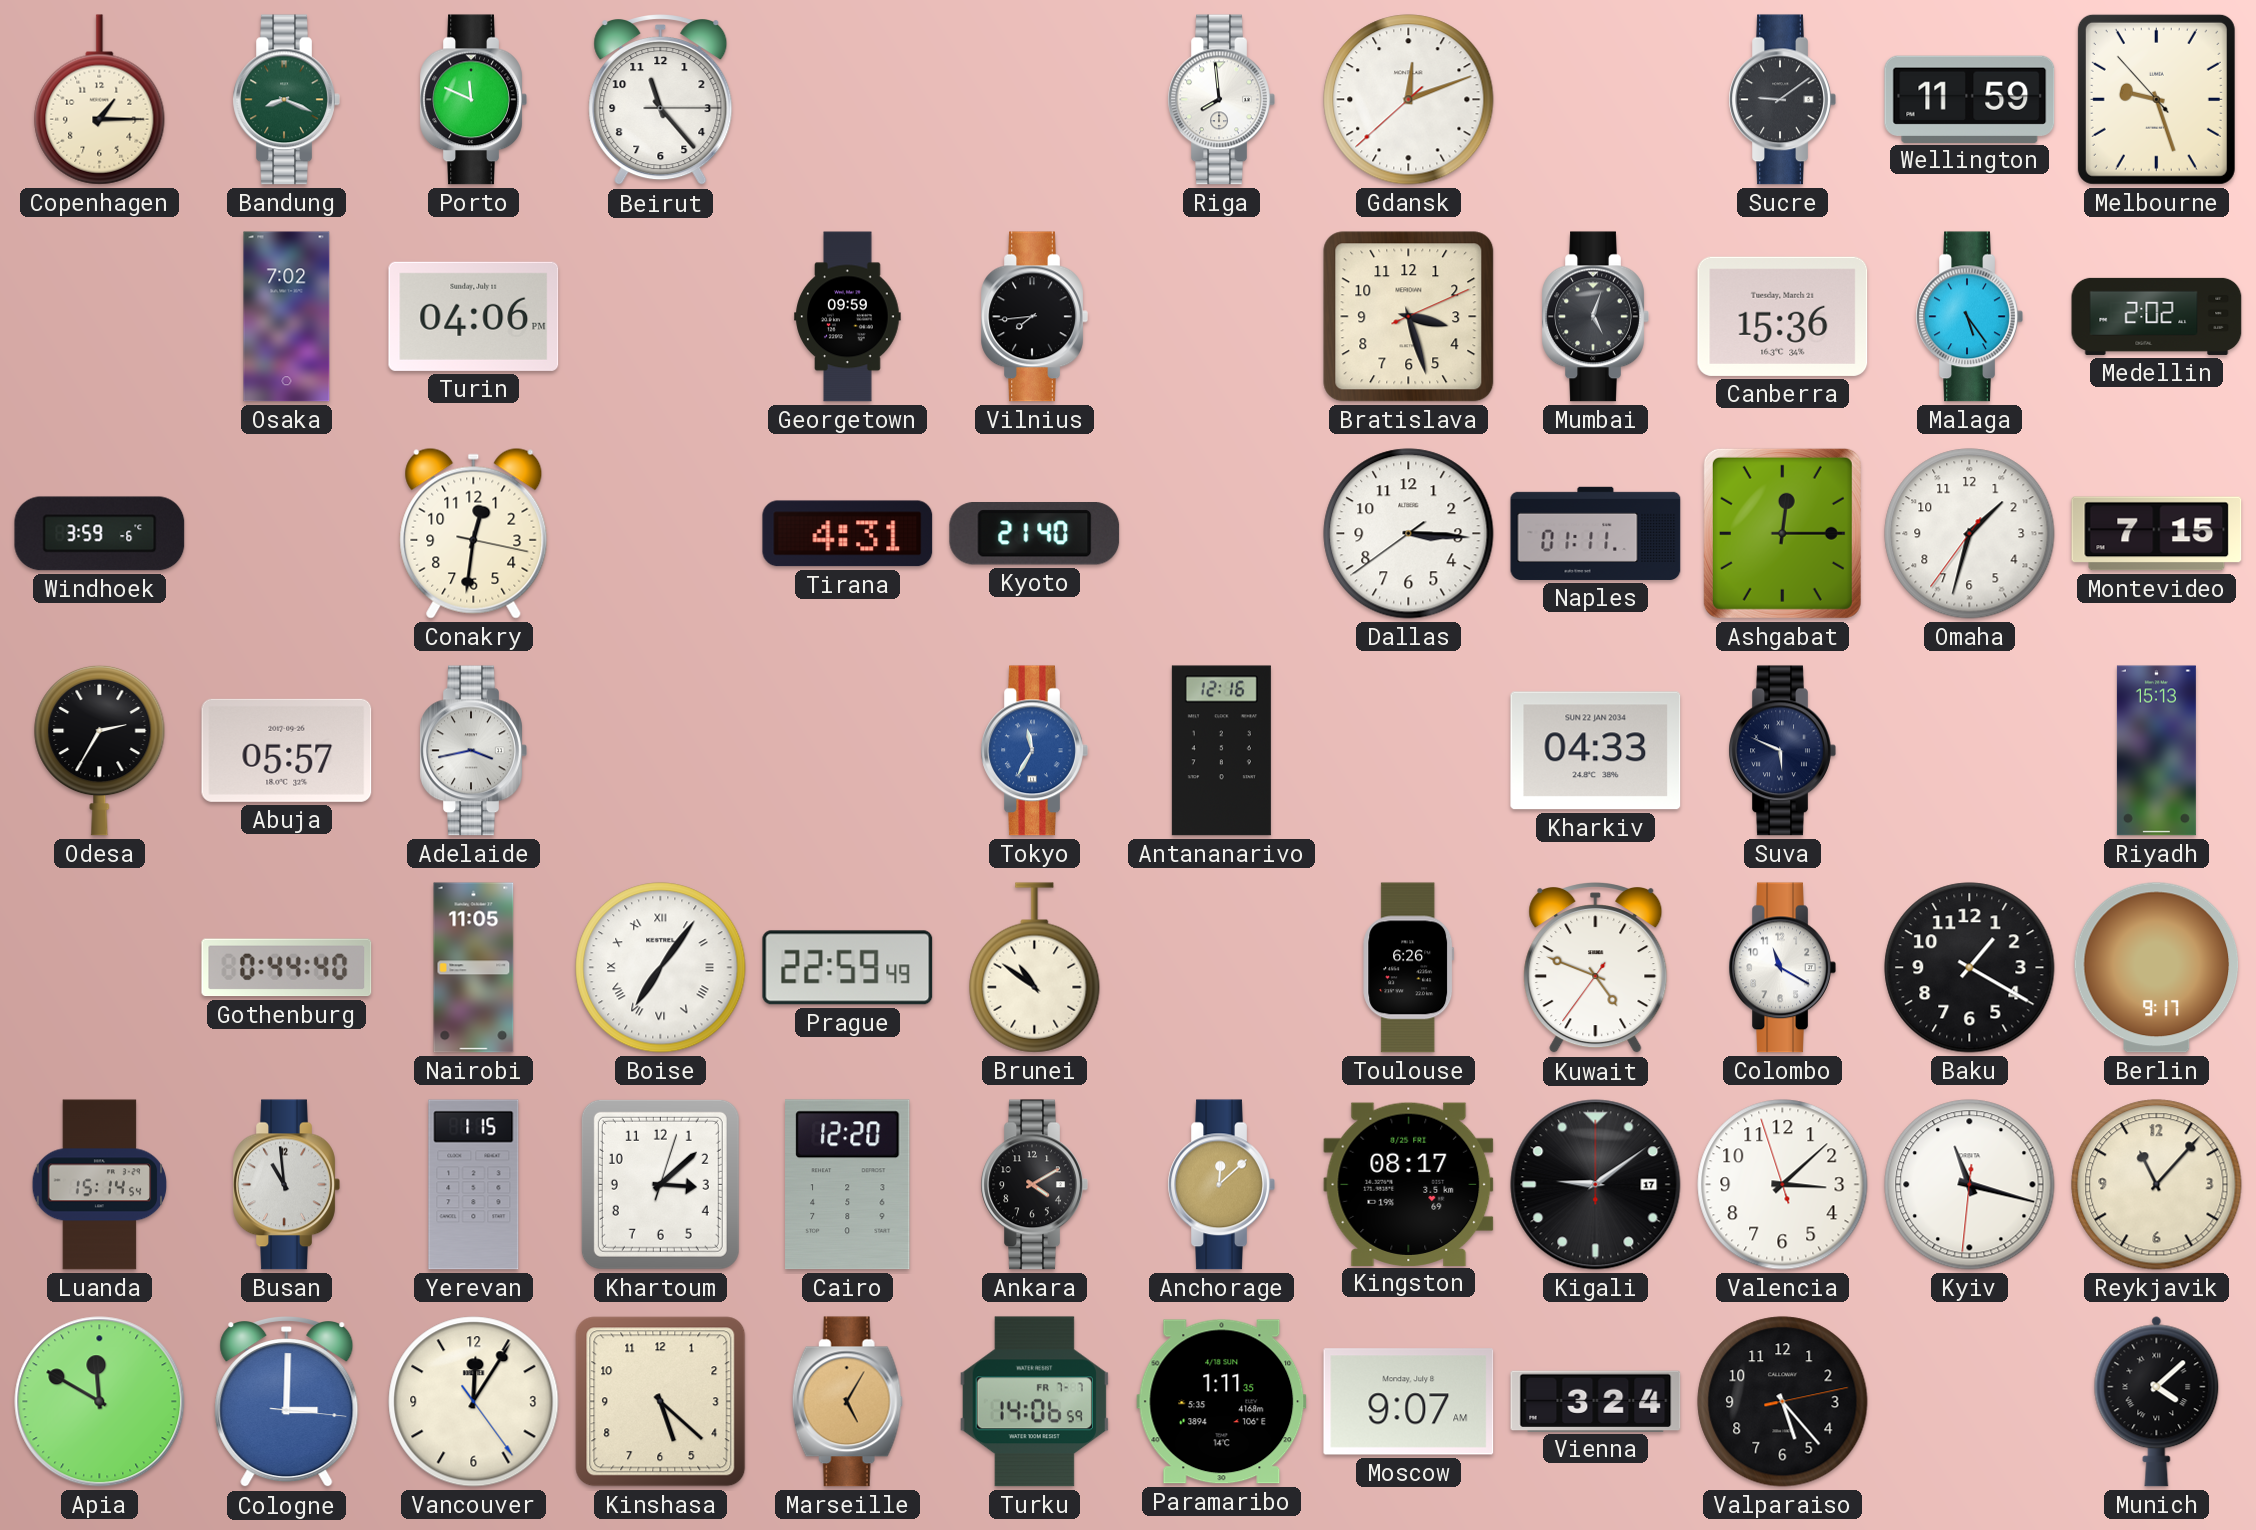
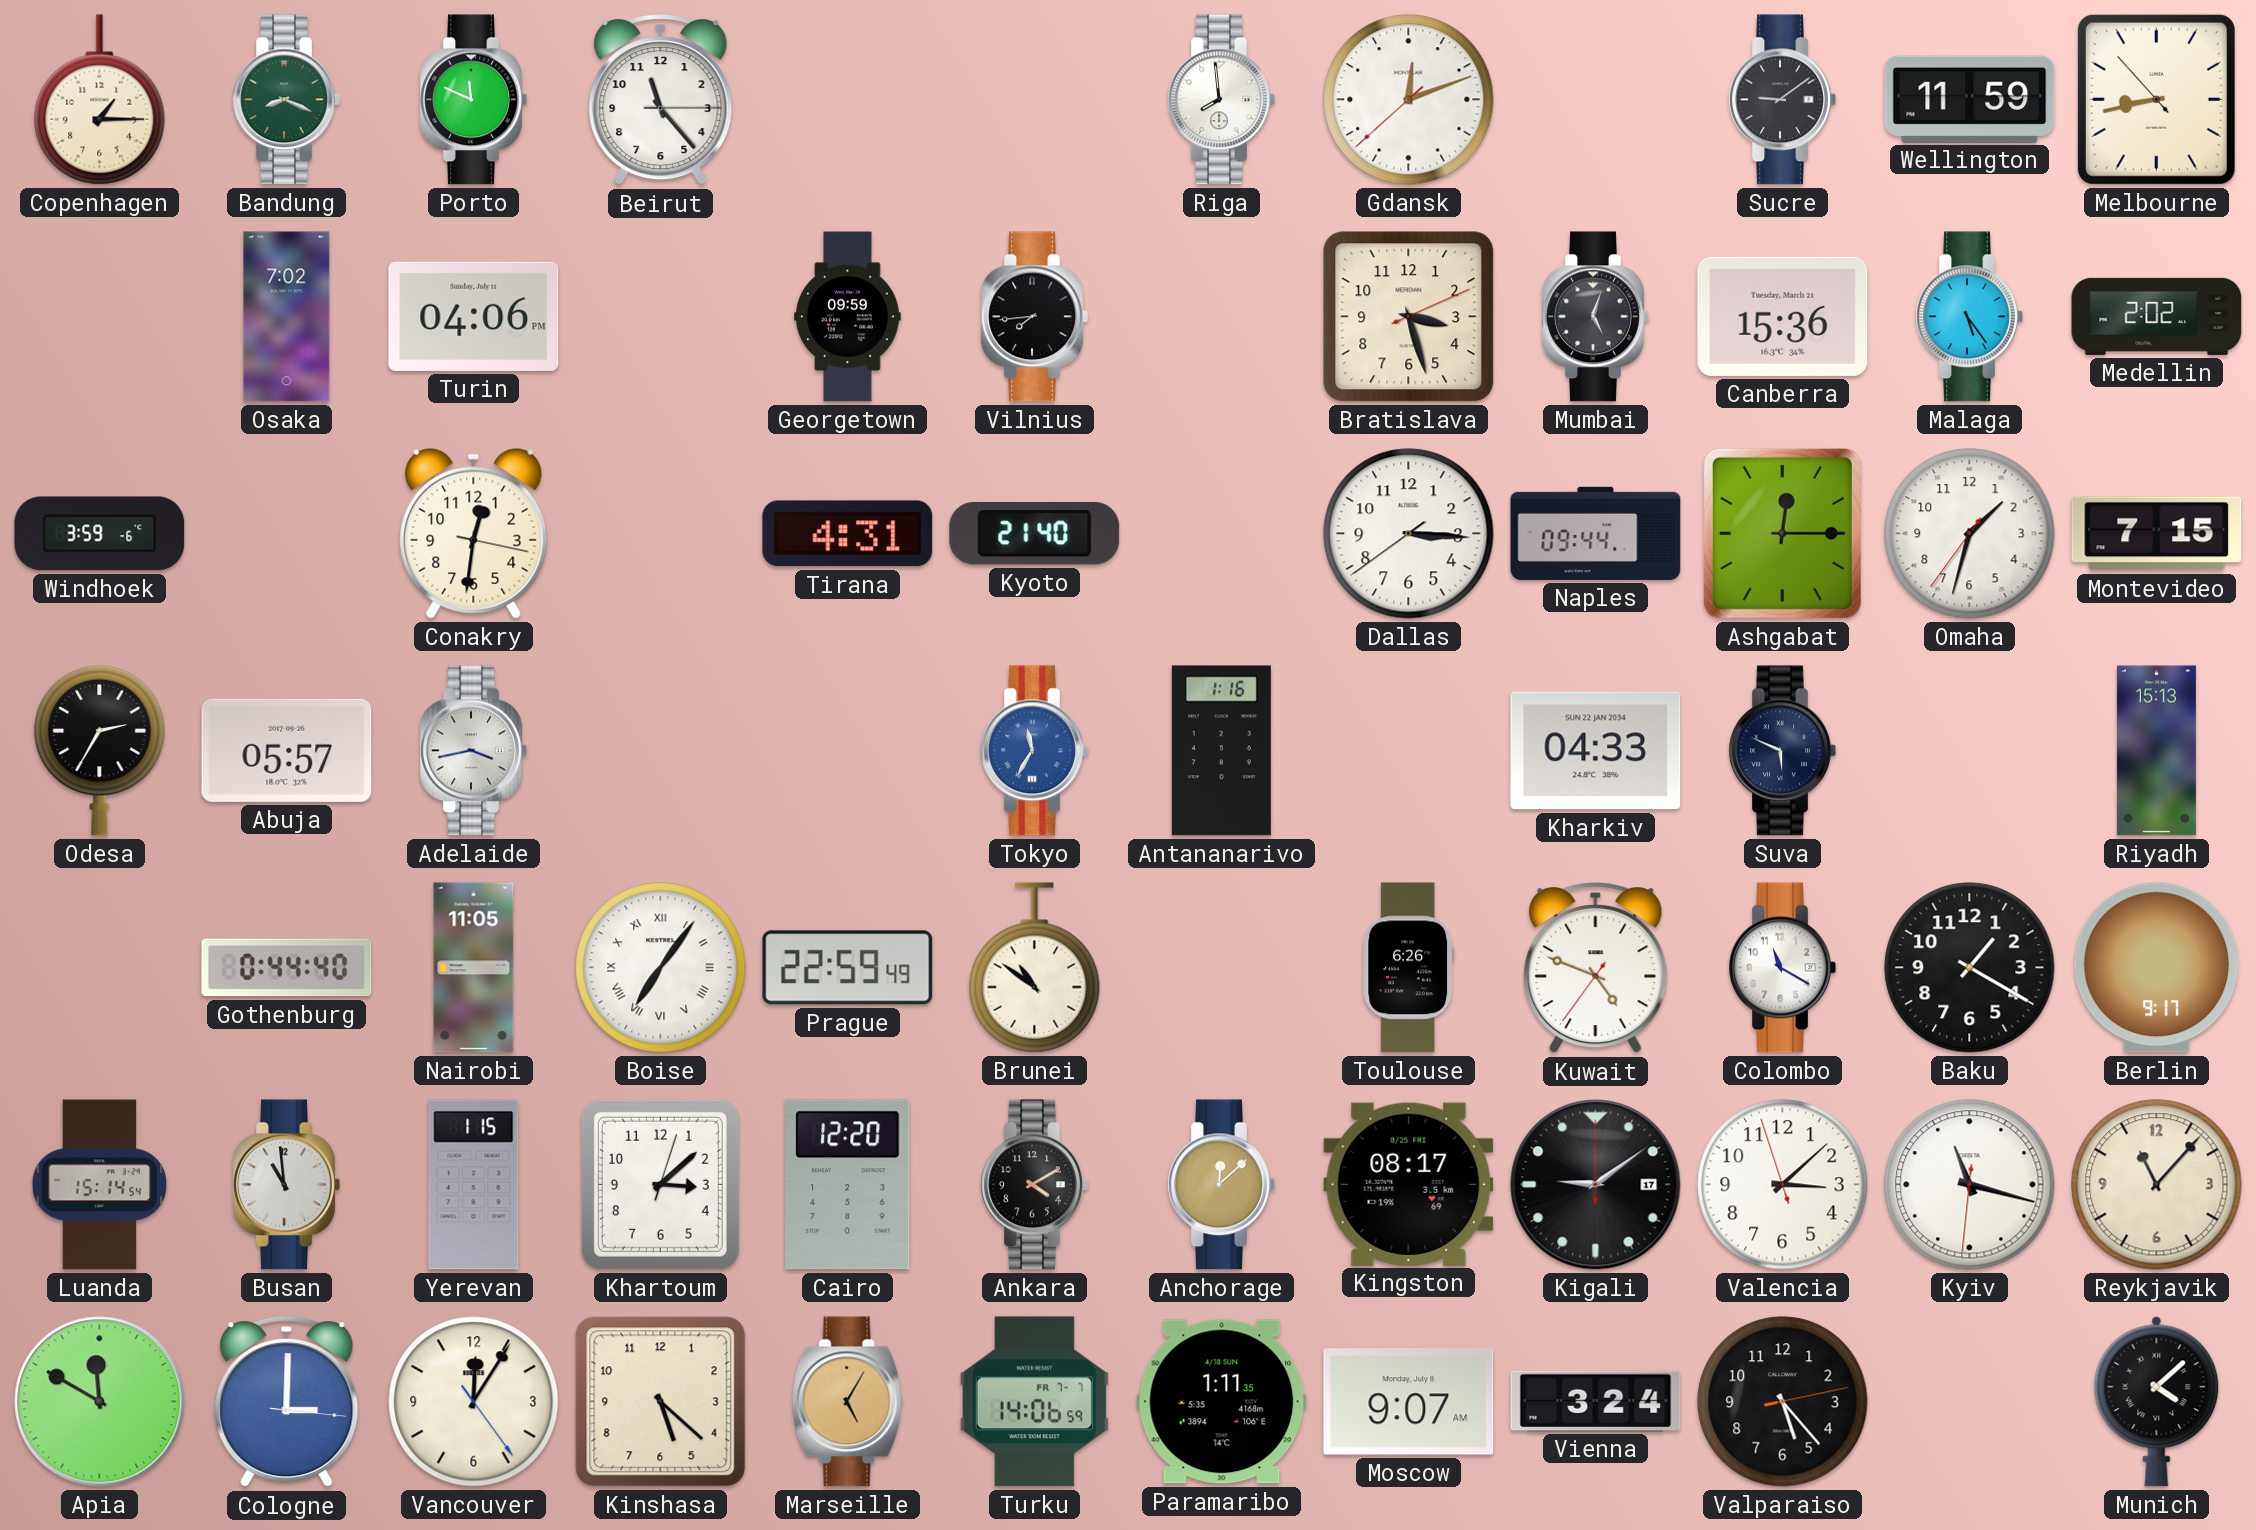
Melbourne: 9:26 -> 8:42
Naples: 01:11 -> 09:44
Antananarivo: 12:16 -> 1:16
